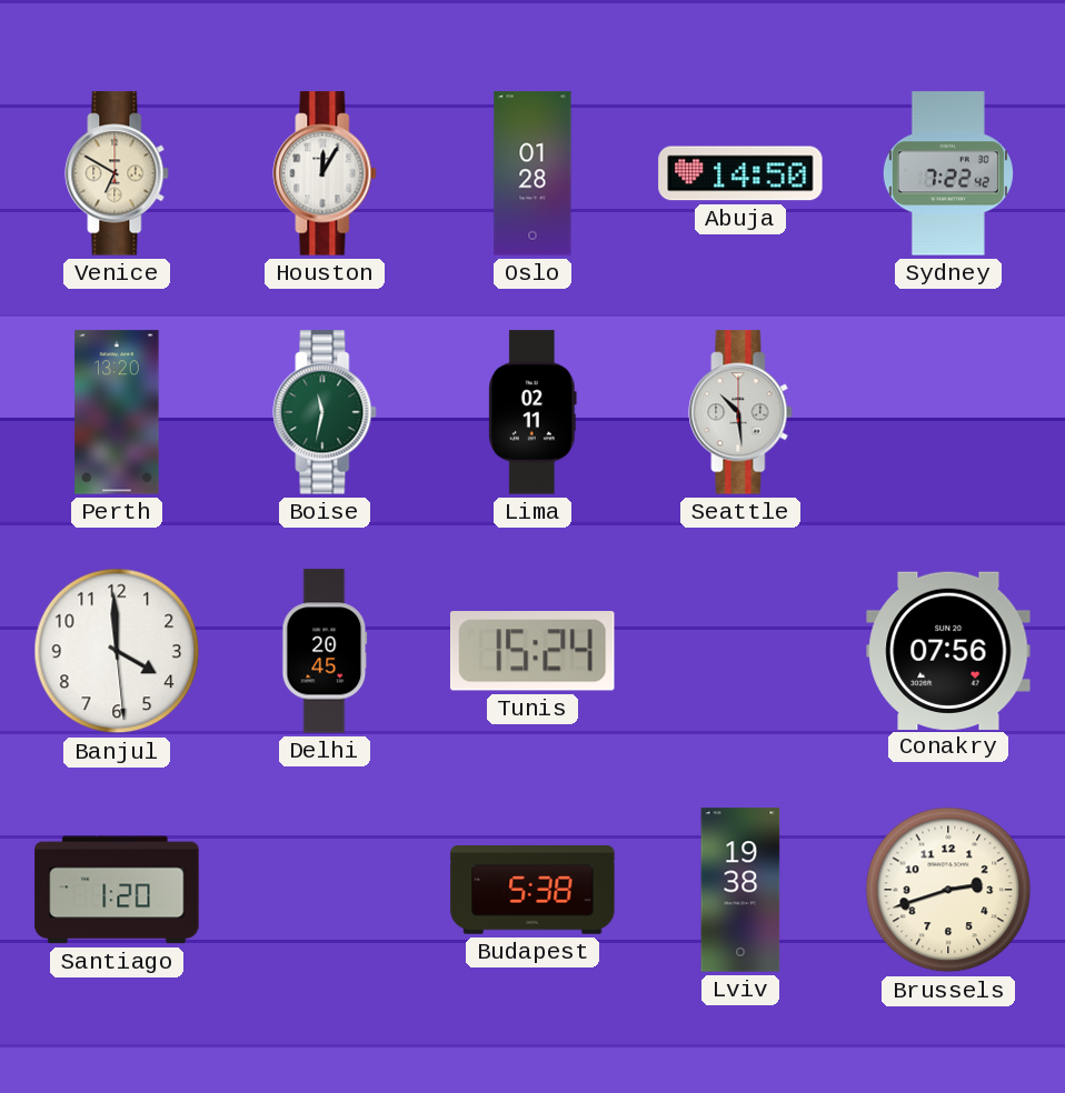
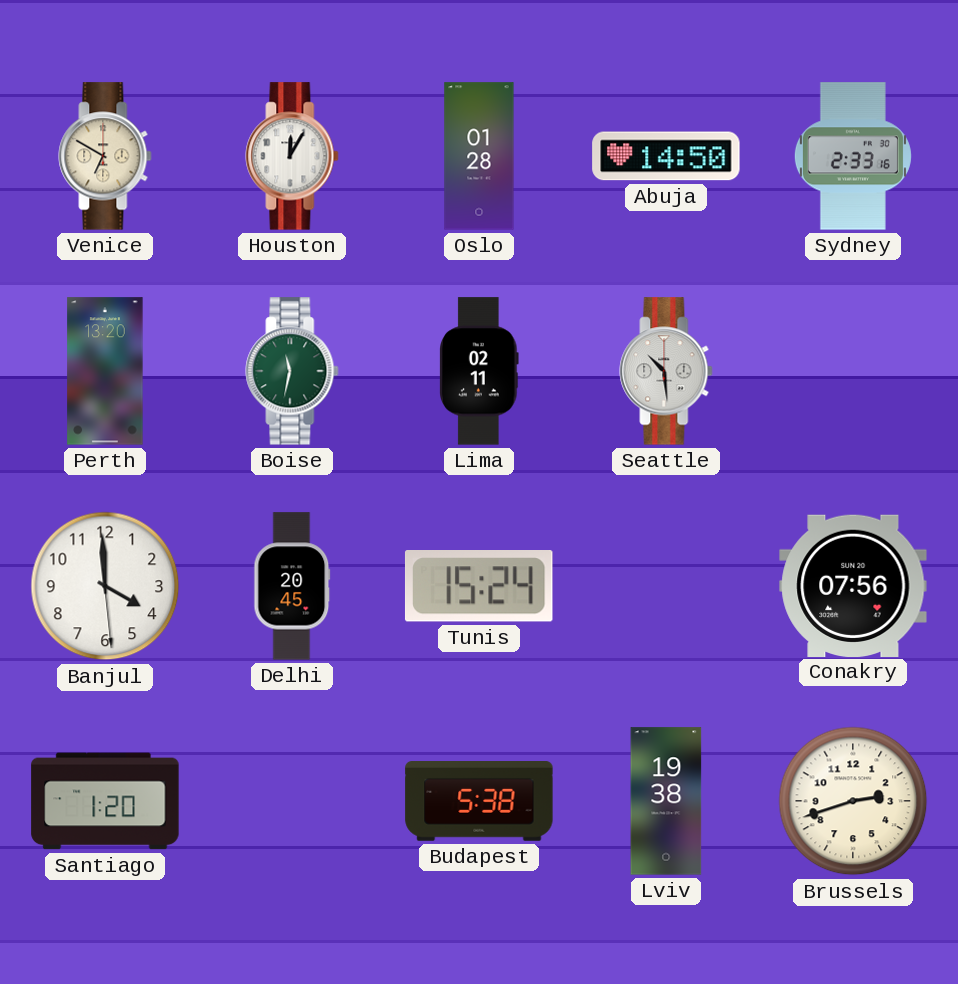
Sydney: 7:22 -> 2:33
